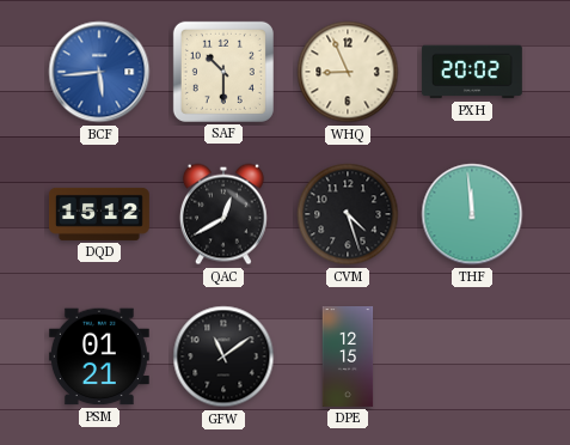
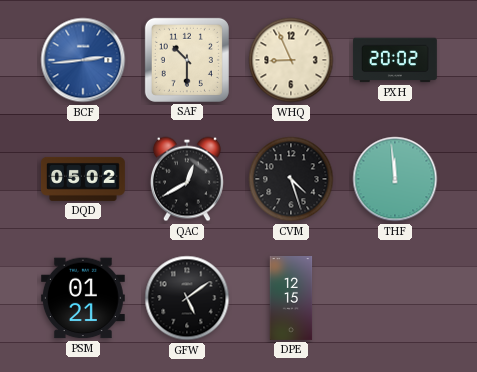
BCF: 5:44 -> 2:44
DQD: 15:12 -> 05:02
GFW: 11:09 -> 5:09
